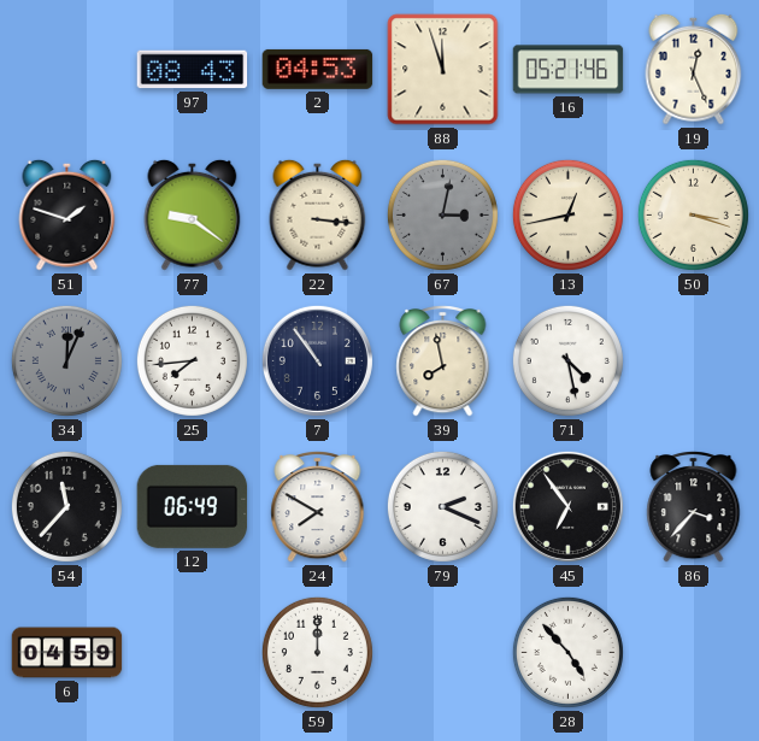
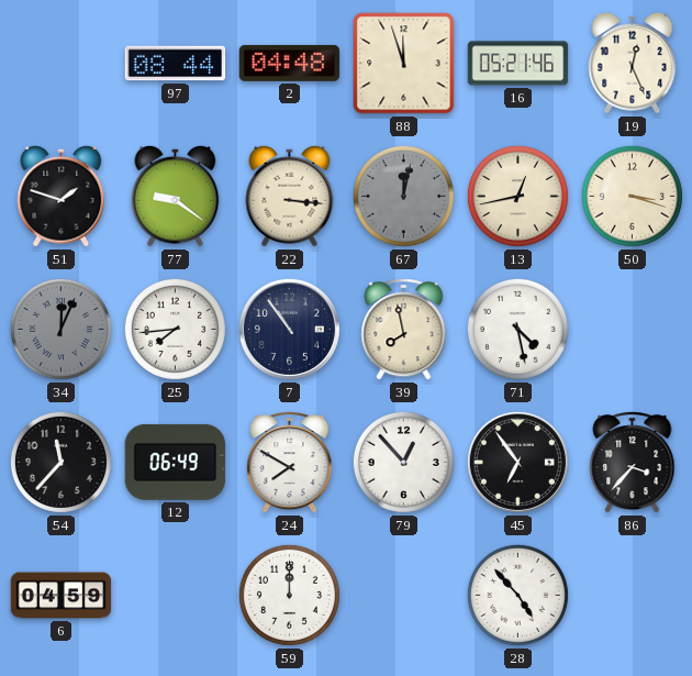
97: 08:43 -> 08:44
2: 04:53 -> 04:48
67: 3:02 -> 12:02
79: 2:19 -> 12:53
